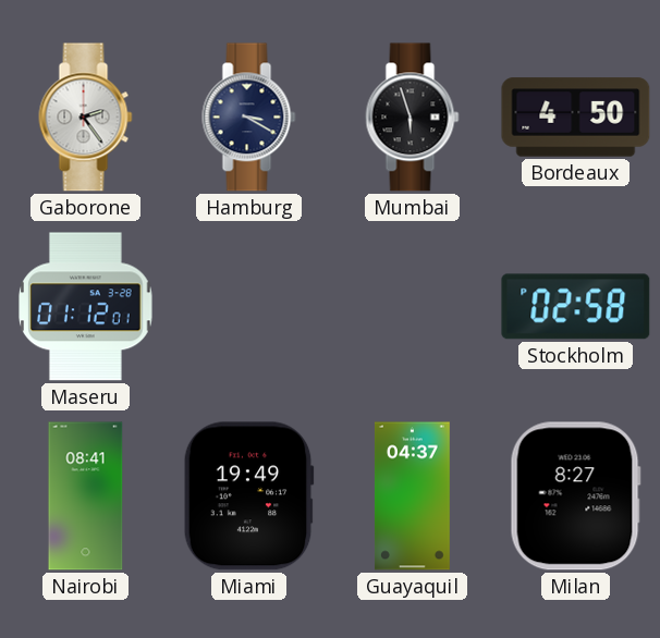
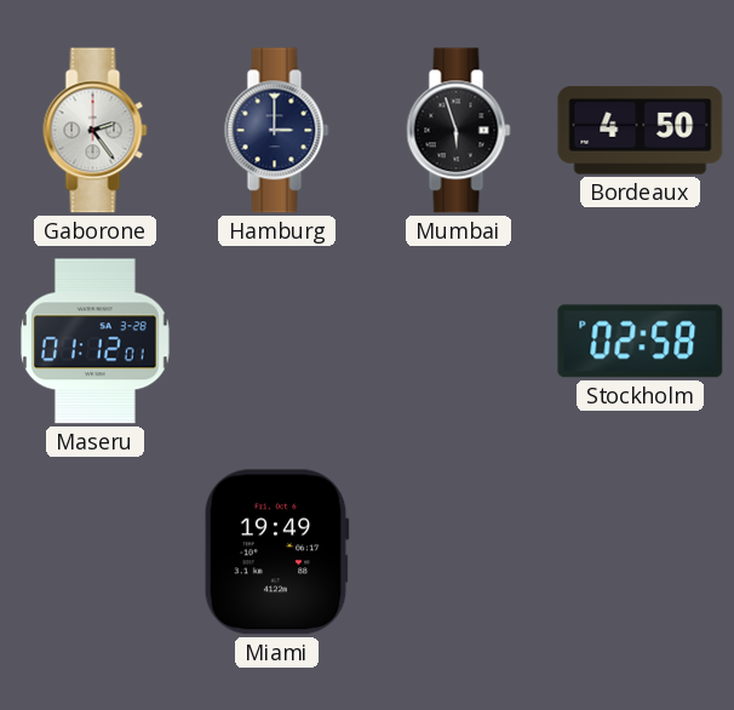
Hamburg: 3:20 -> 3:00
Nairobi: 08:41 -> none
Guayaquil: 04:37 -> none
Milan: 8:27 -> none
